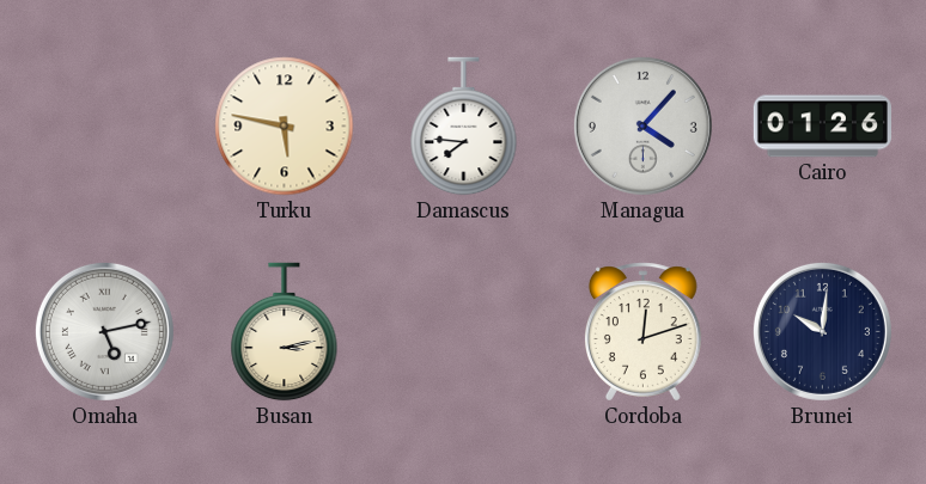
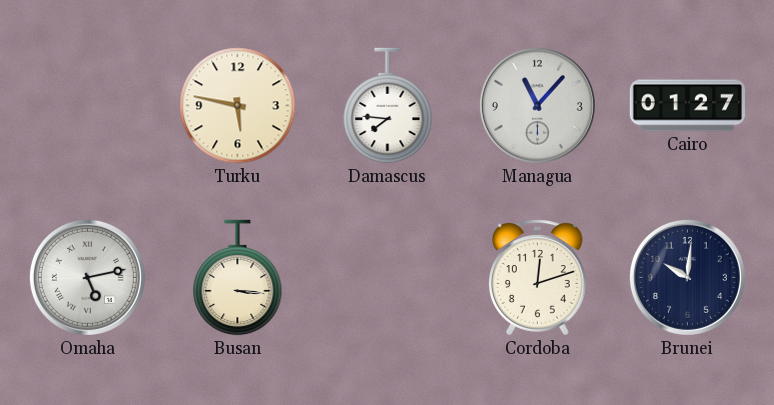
Managua: 4:07 -> 11:07
Cairo: 01:26 -> 01:27
Busan: 3:13 -> 3:16
